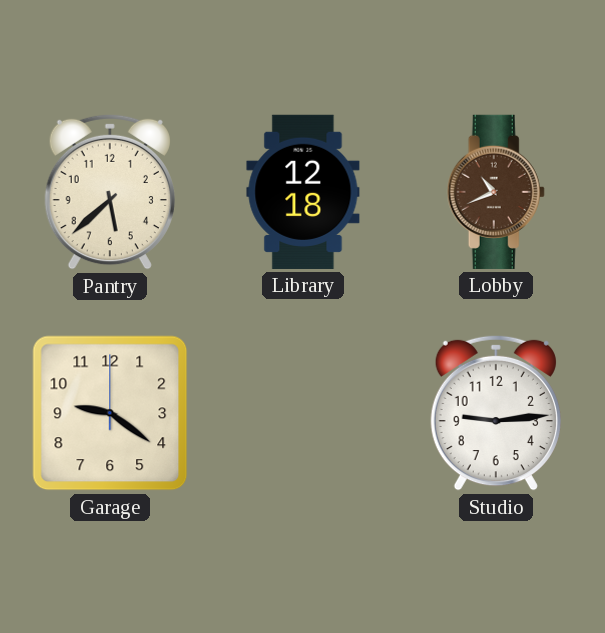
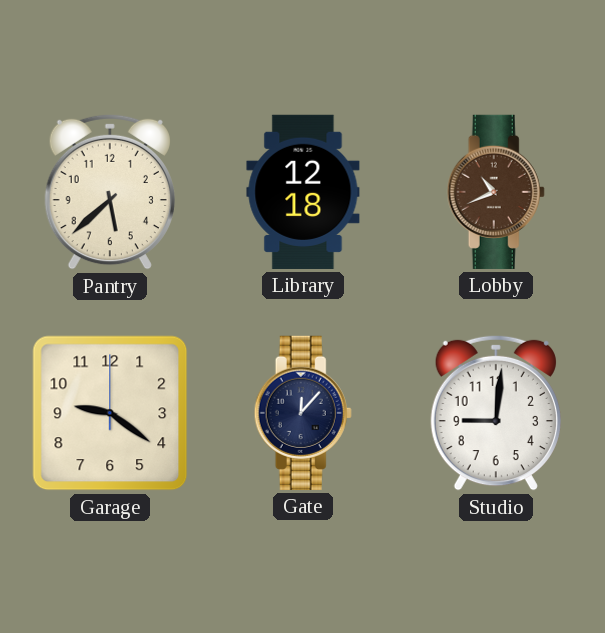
Gate: none -> 12:07
Studio: 9:14 -> 9:01
